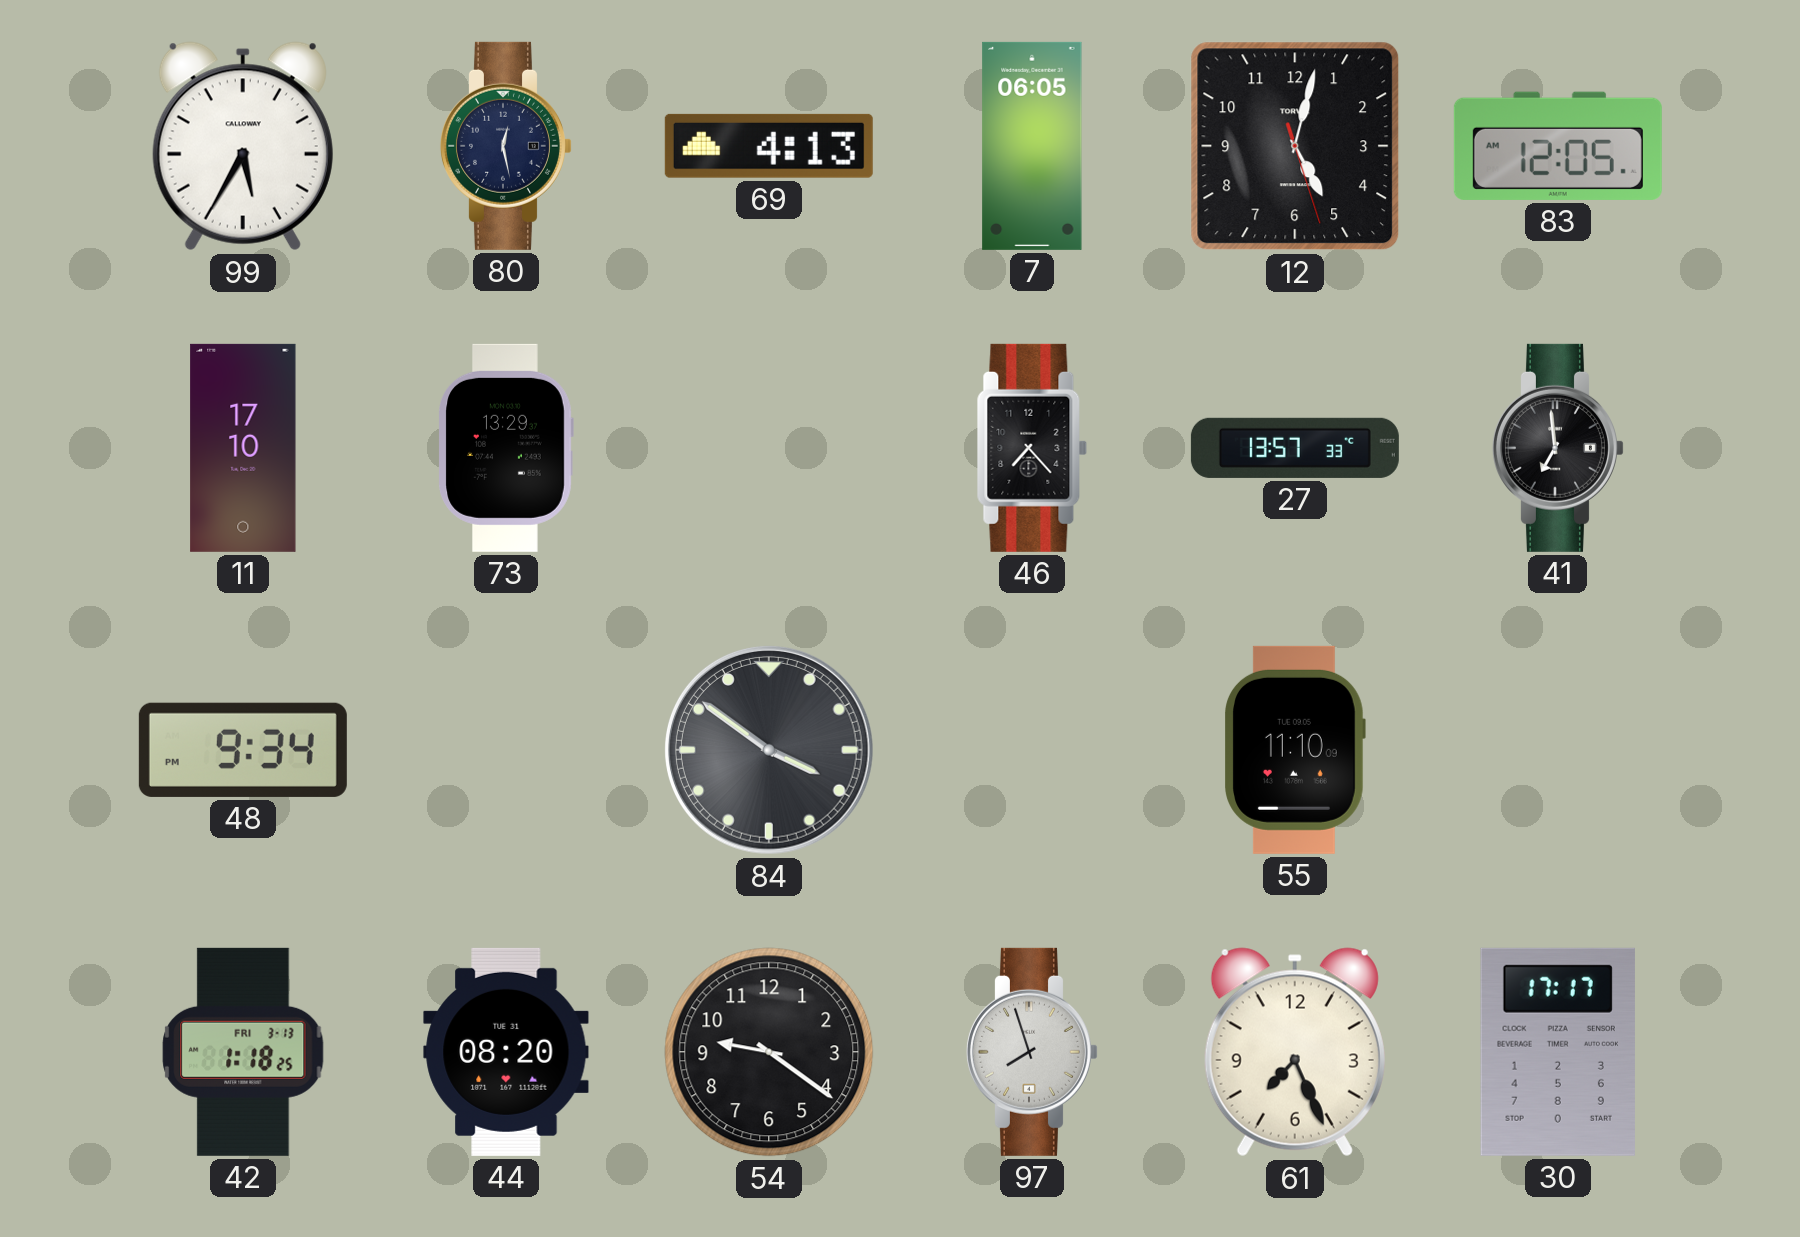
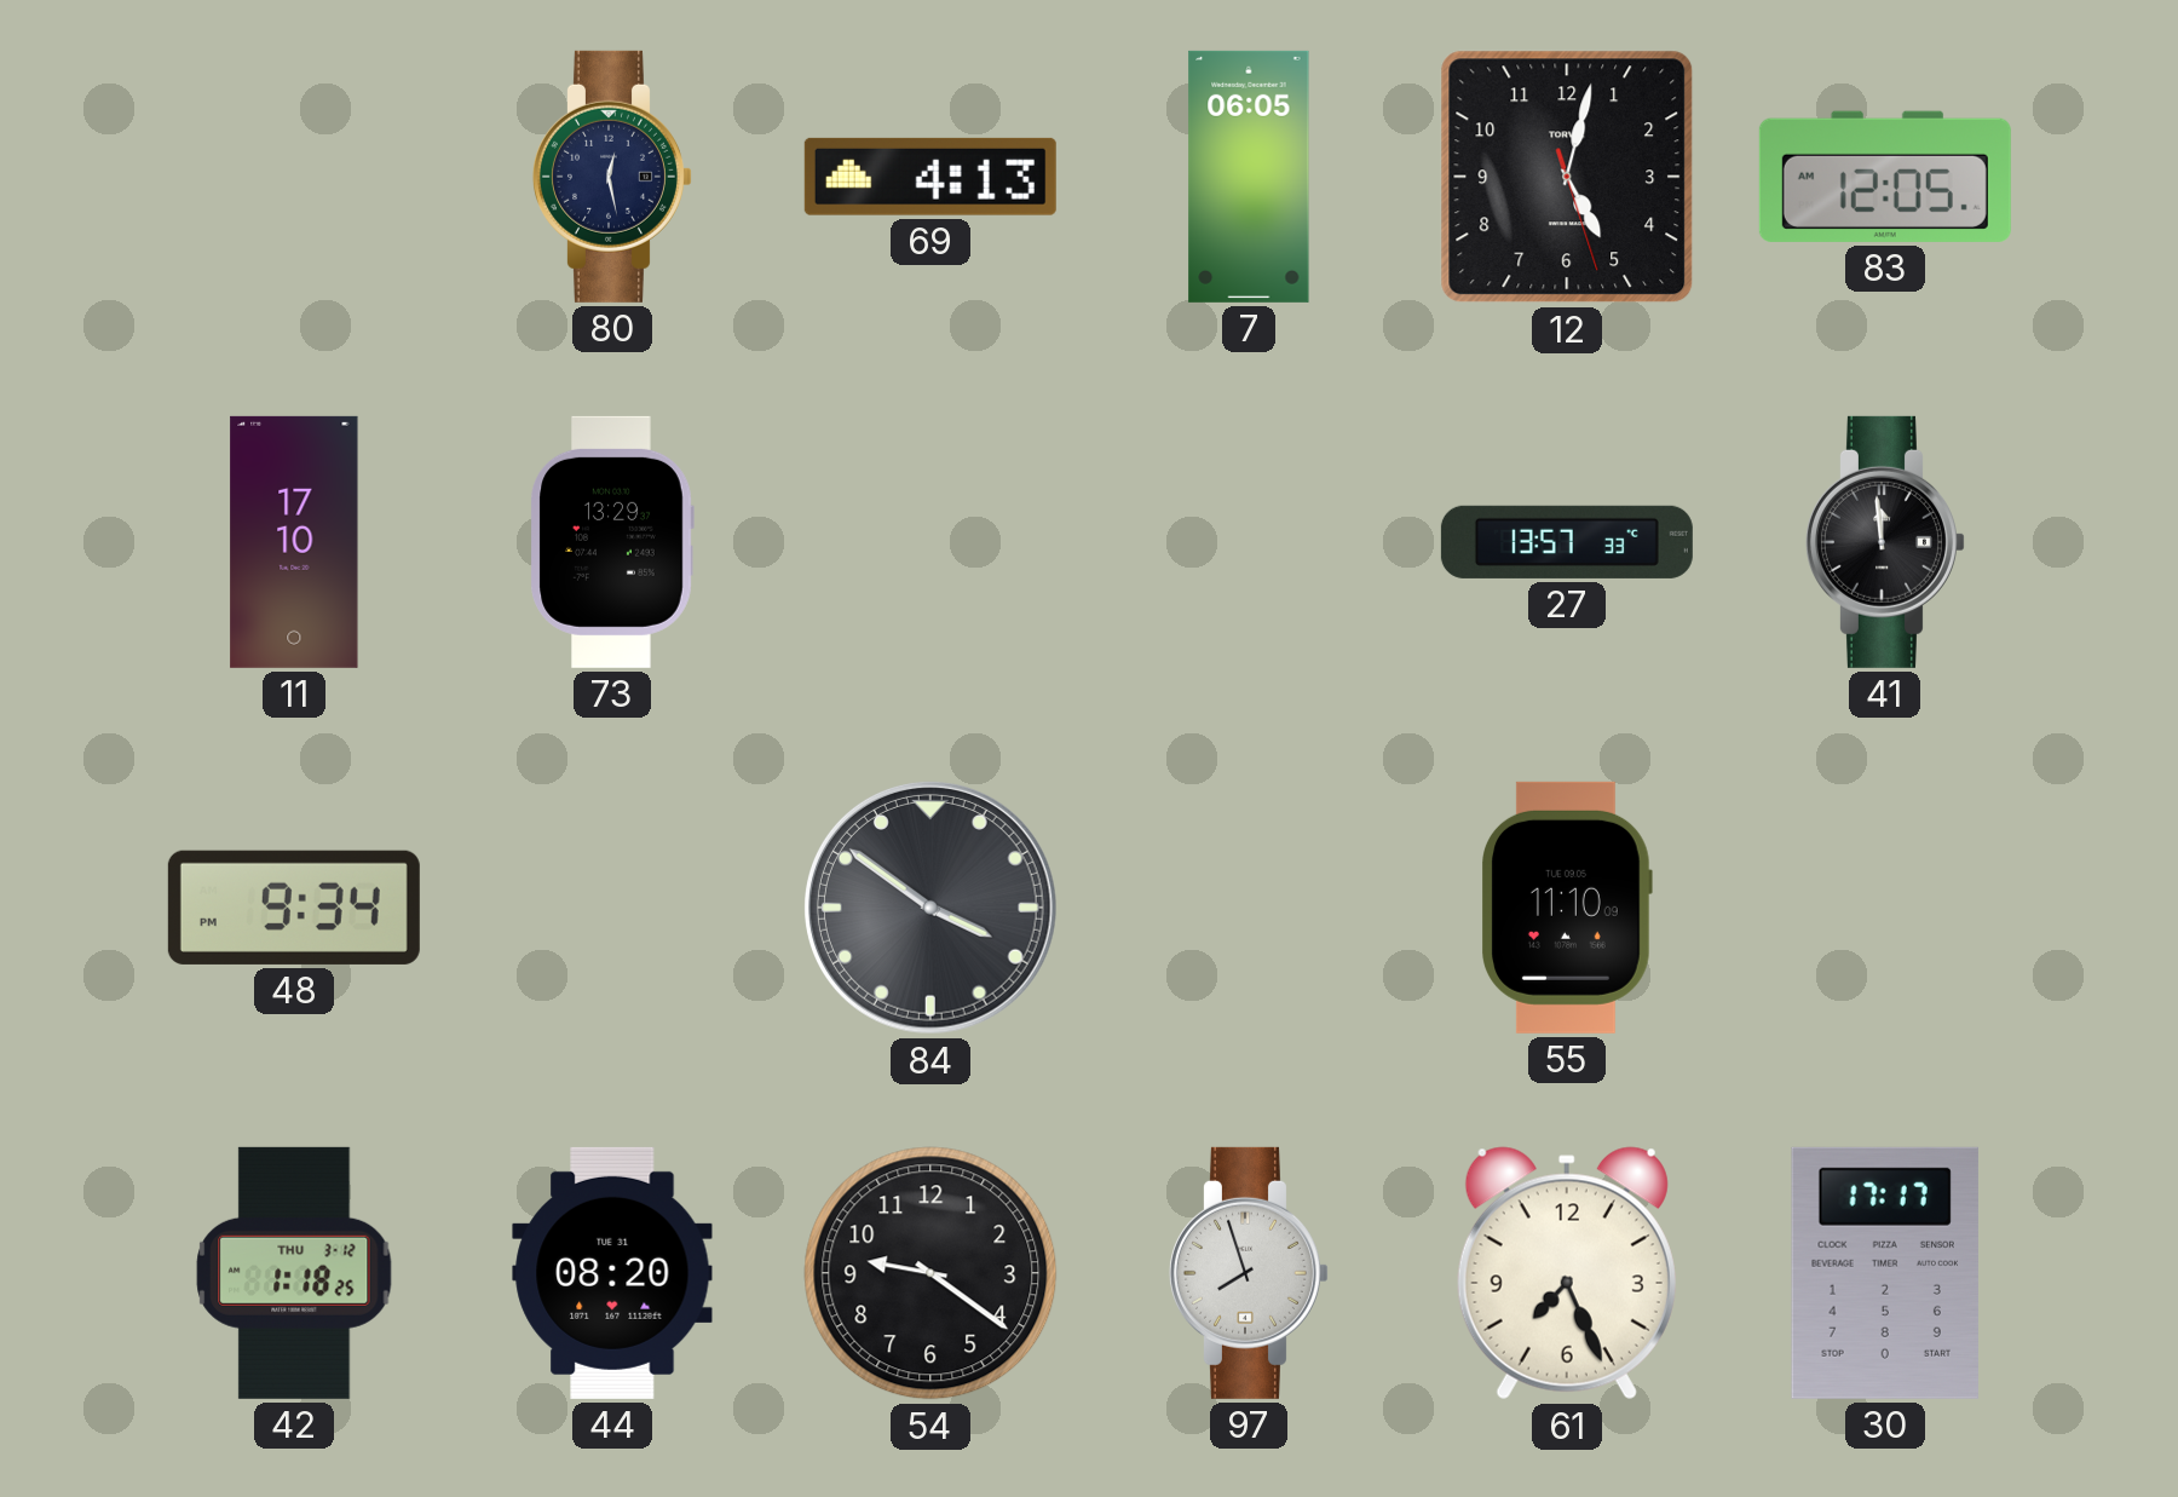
99: 5:35 -> none
46: 7:23 -> none
41: 6:59 -> 11:59
42 date: FRI 3-13 -> THU 3-12
